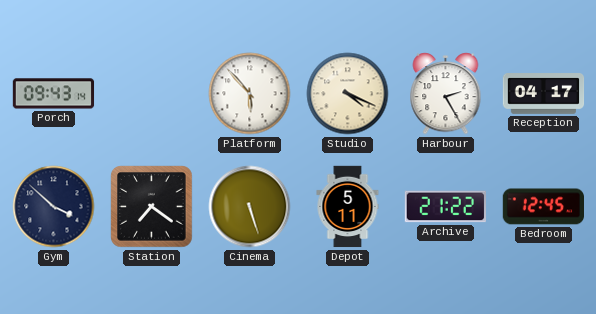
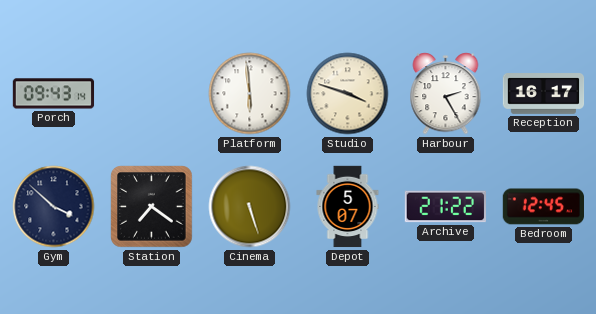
Platform: 5:53 -> 5:59
Studio: 4:19 -> 3:48
Reception: 04:17 -> 16:17
Depot: 5:11 -> 5:07
